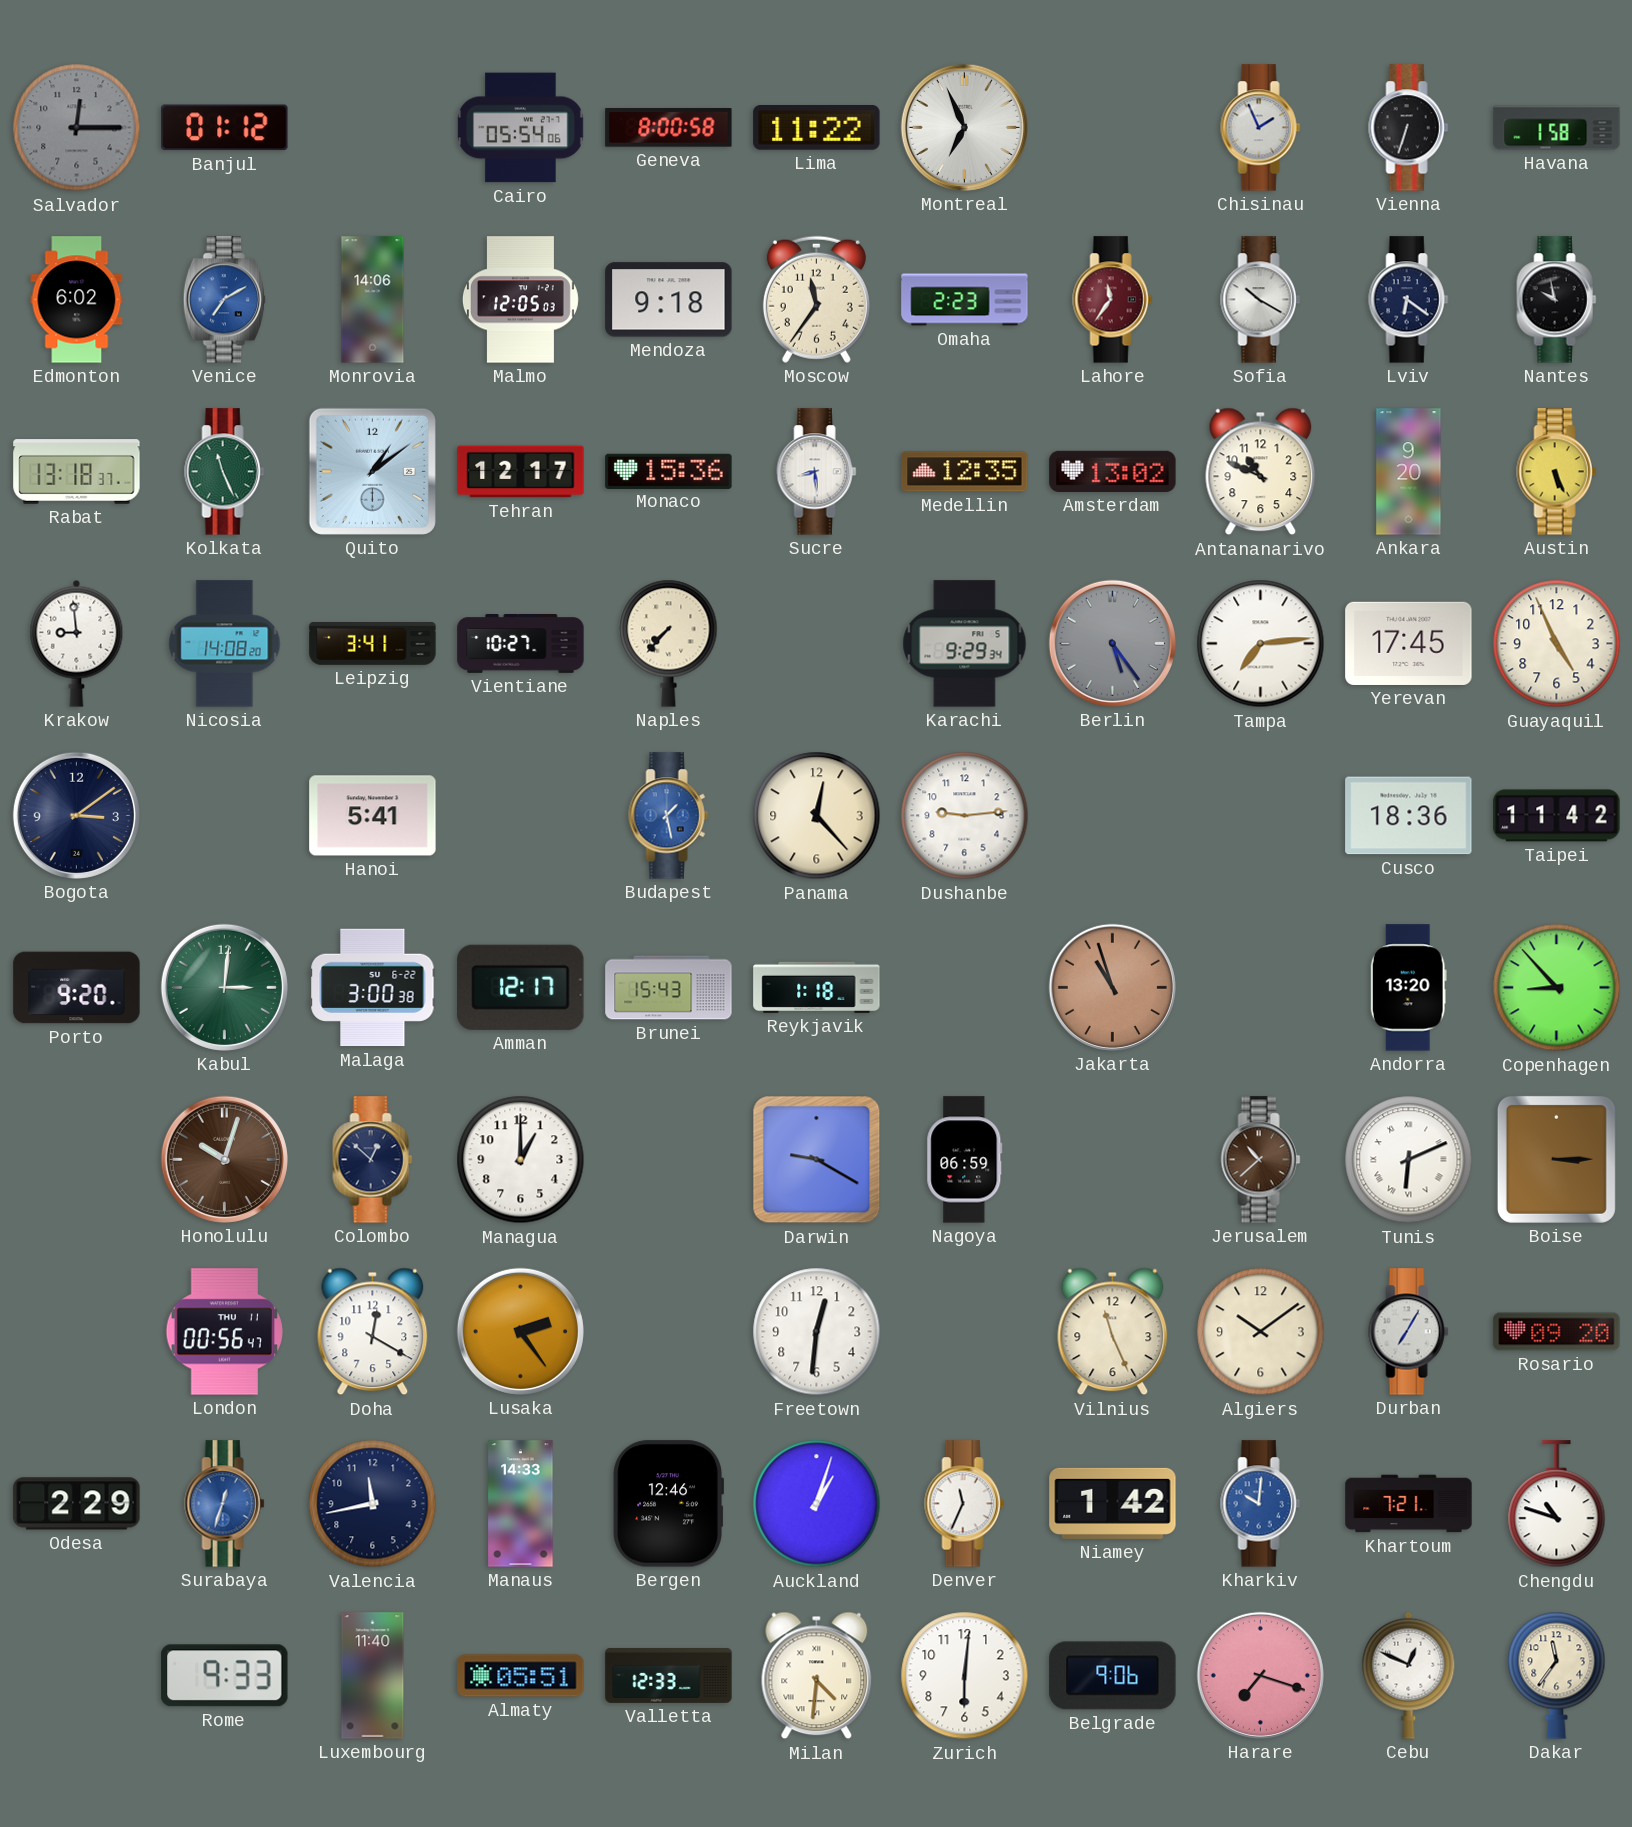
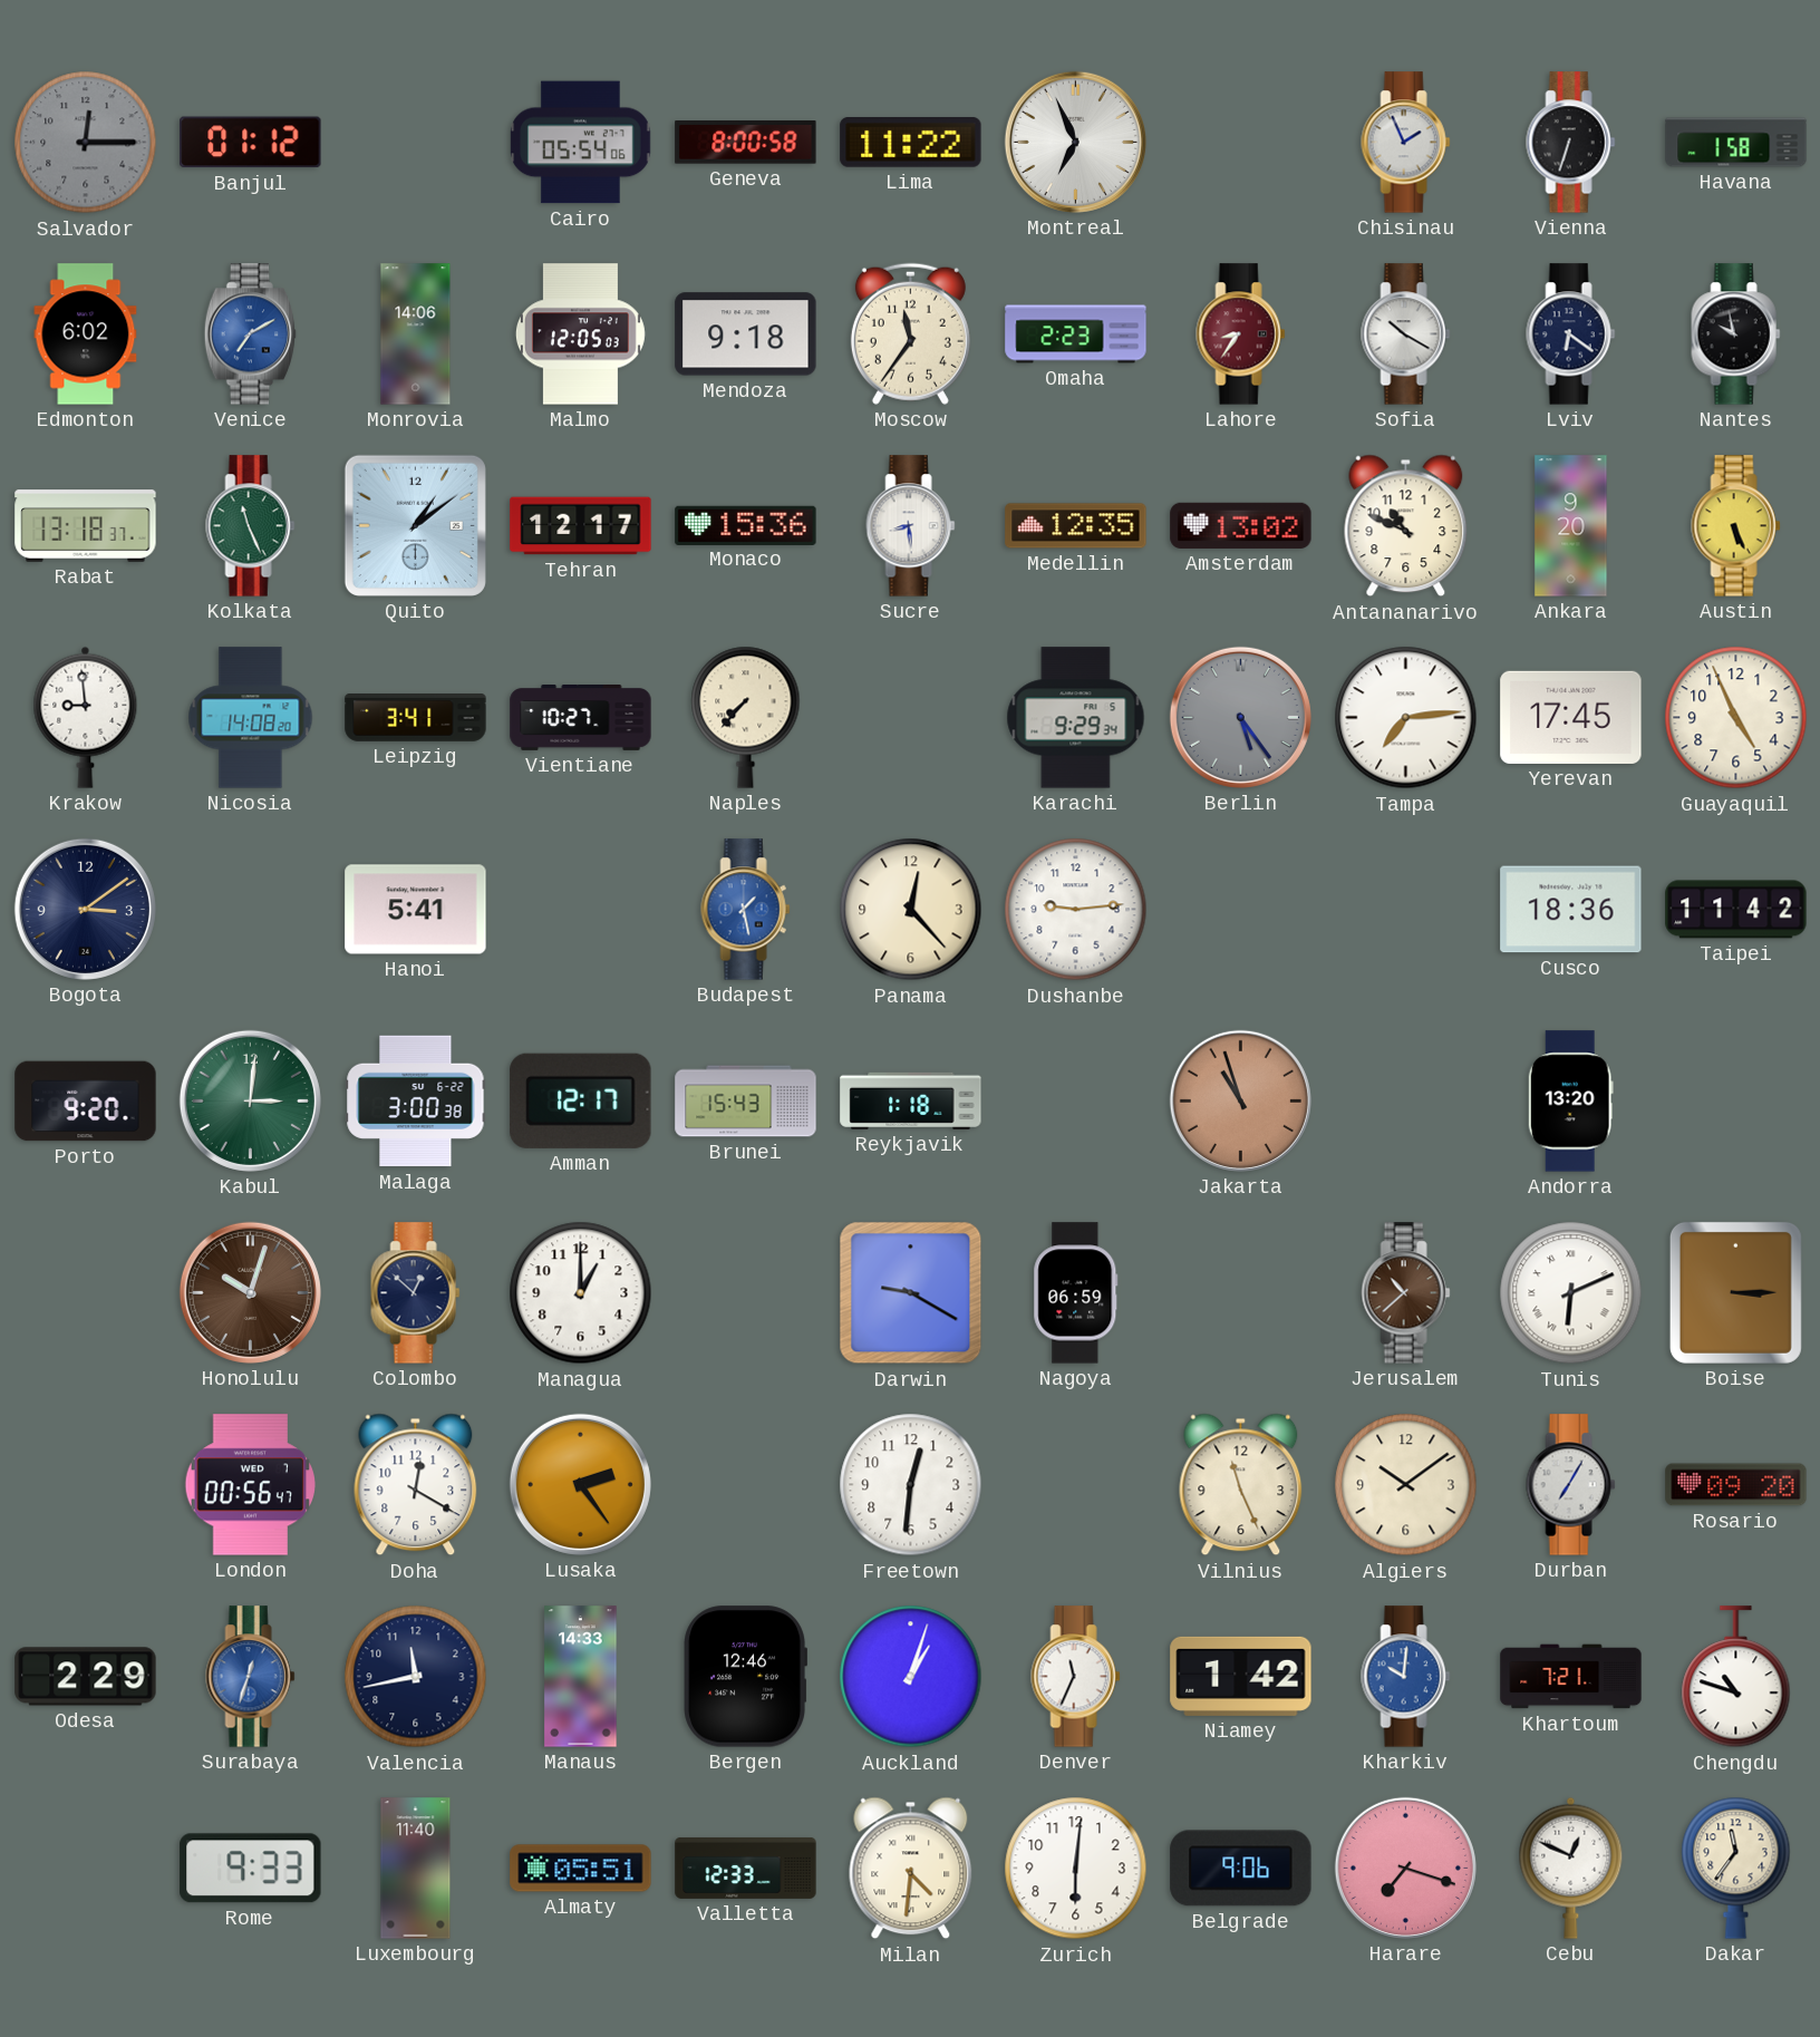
Lahore: 11:36 -> 8:36
Copenhagen: 8:53 -> none
London date: THU 11 -> WED 7
